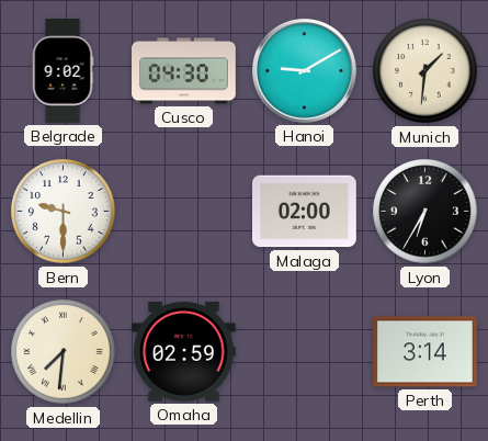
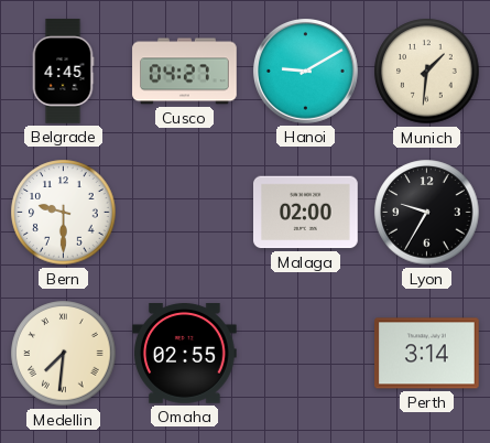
Belgrade: 9:02 -> 4:45
Cusco: 04:30 -> 04:27
Lyon: 6:35 -> 9:35
Omaha: 02:59 -> 02:55
